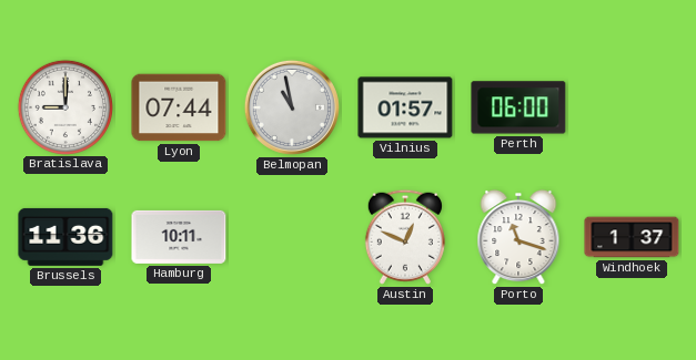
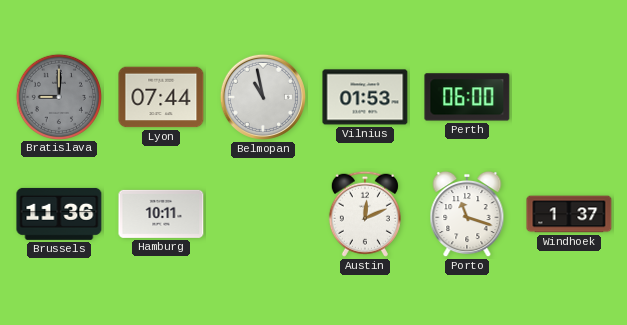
Bratislava dial: white -> grey
Vilnius: 01:57 -> 01:53
Austin: 12:49 -> 12:11
